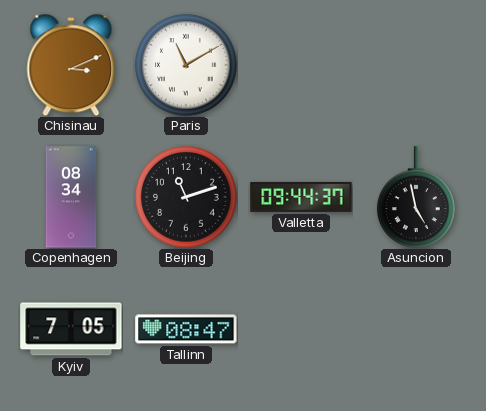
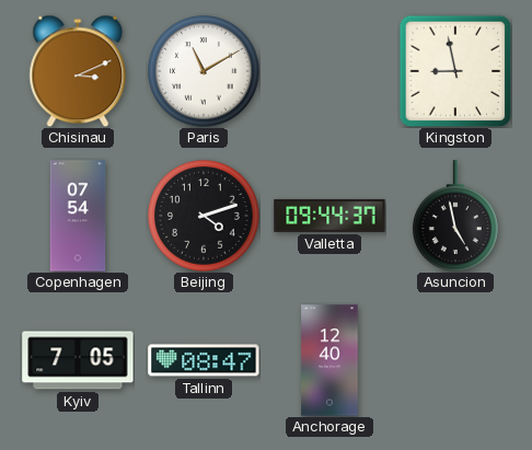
Kingston: none -> 8:58
Copenhagen: 08:34 -> 07:54
Beijing: 11:12 -> 4:12
Anchorage: none -> 12:40
